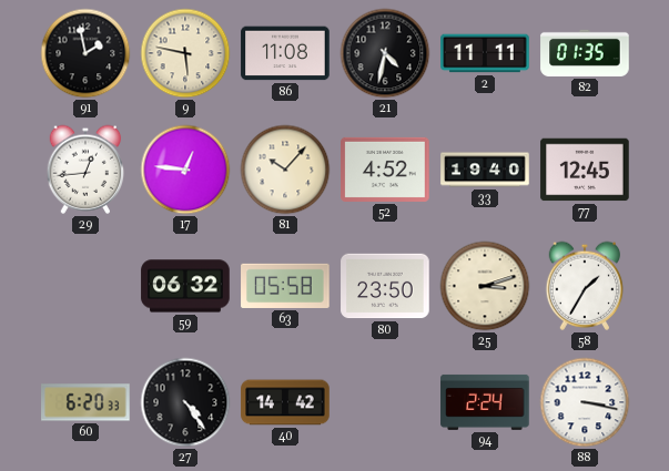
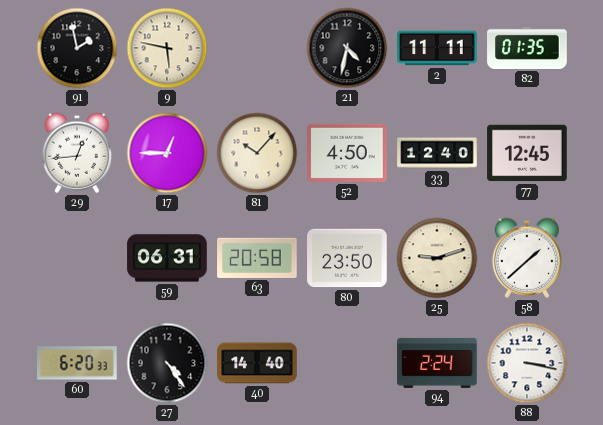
86: 11:08 -> none
17: 12:46 -> 12:45
52: 4:52 -> 4:50
33: 19:40 -> 12:40
59: 06:32 -> 06:31
63: 05:58 -> 20:58
25: 3:12 -> 9:12
58: 1:35 -> 1:38
40: 14:42 -> 14:40
